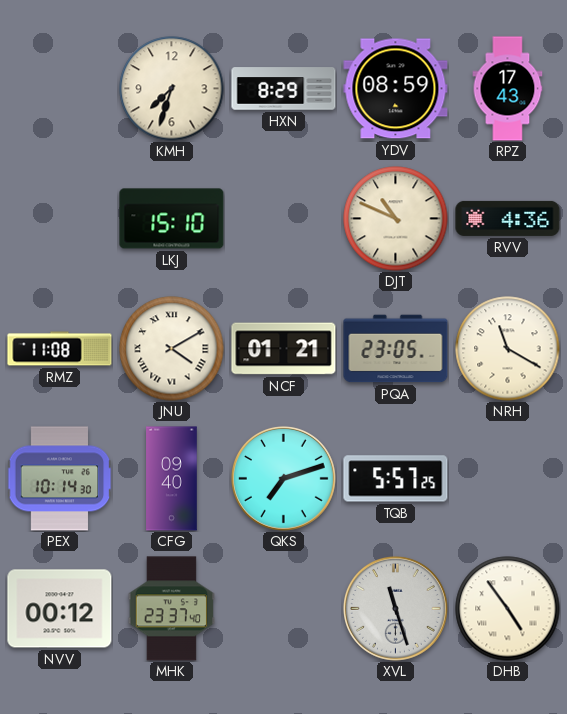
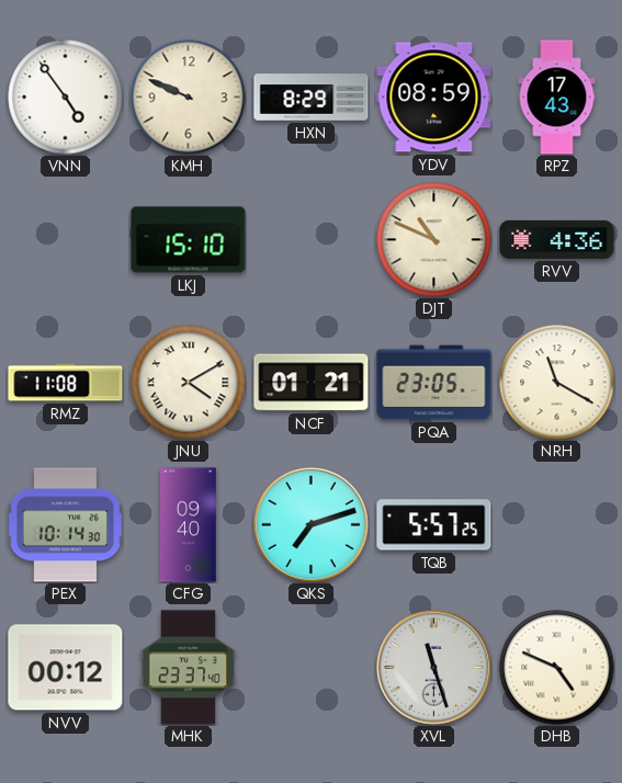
VNN: none -> 4:54
KMH: 7:33 -> 9:49
DHB: 4:54 -> 4:49
